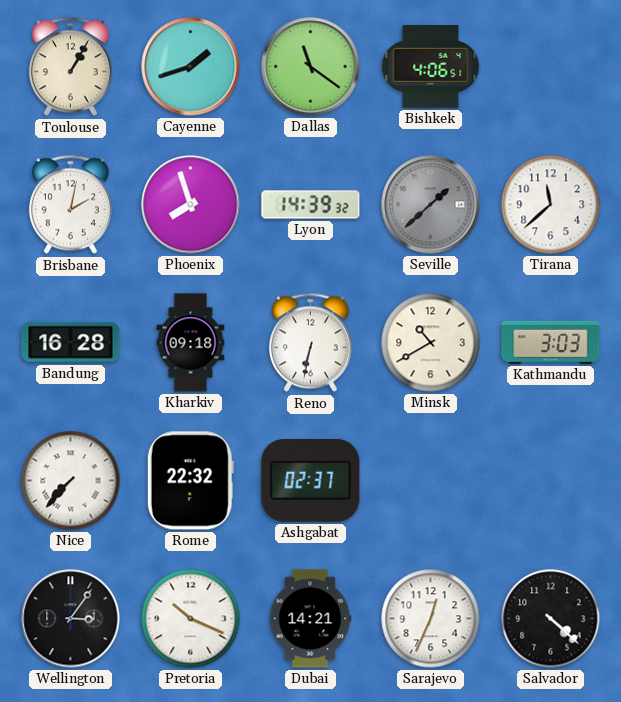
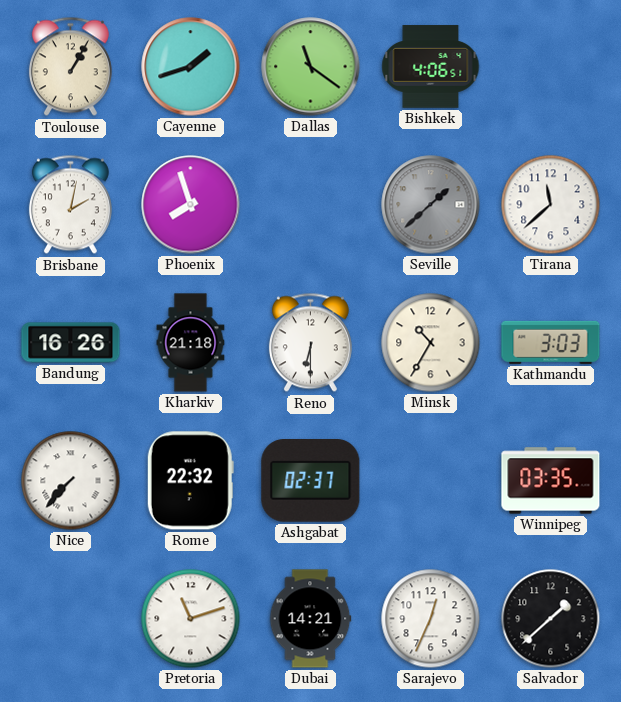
Lyon: 14:39 -> none
Bandung: 16:28 -> 16:26
Kharkiv: 09:18 -> 21:18
Reno: 6:32 -> 6:30
Minsk: 10:40 -> 10:35
Winnipeg: none -> 03:35
Wellington: 3:06 -> none
Pretoria: 10:19 -> 11:12
Salvador: 4:22 -> 1:38
